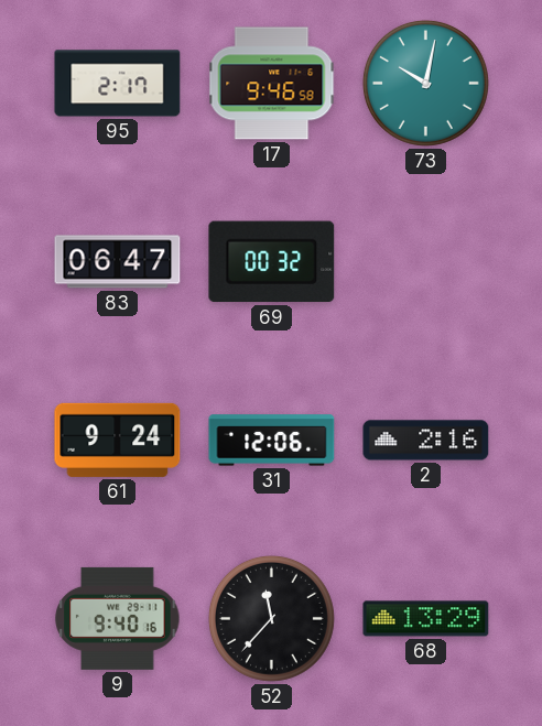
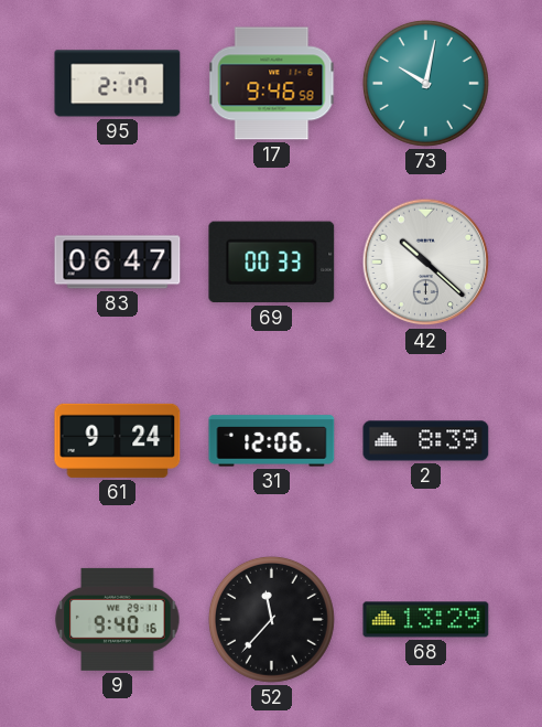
69: 00:32 -> 00:33
42: none -> 10:22
2: 2:16 -> 8:39
